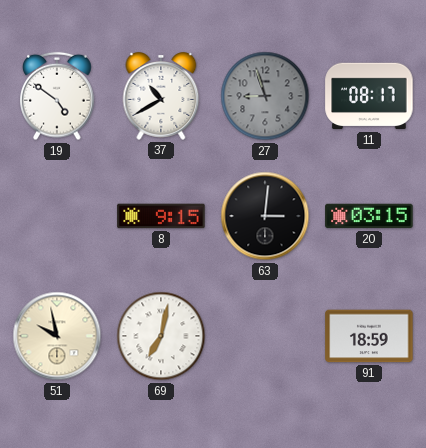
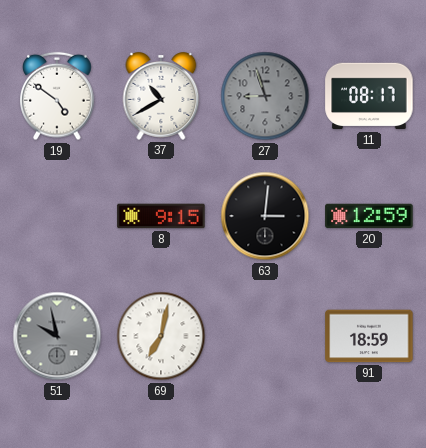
20: 03:15 -> 12:59
51 dial: cream -> grey
